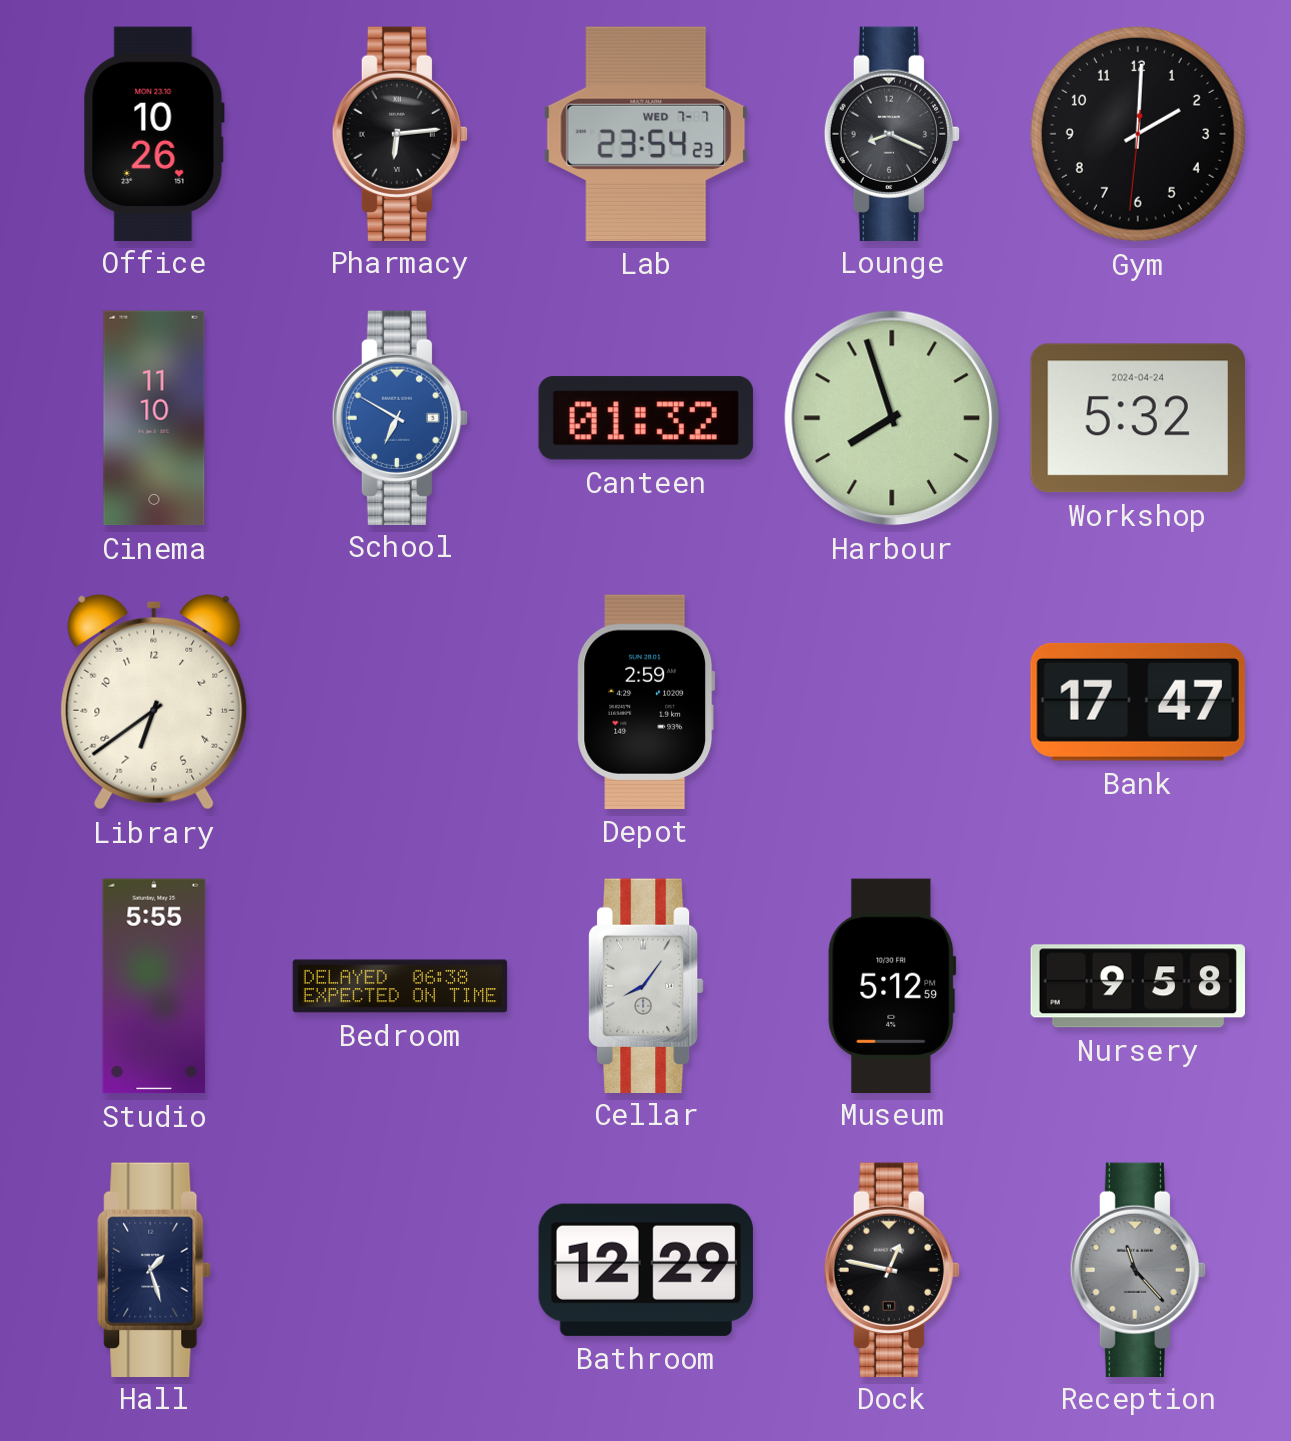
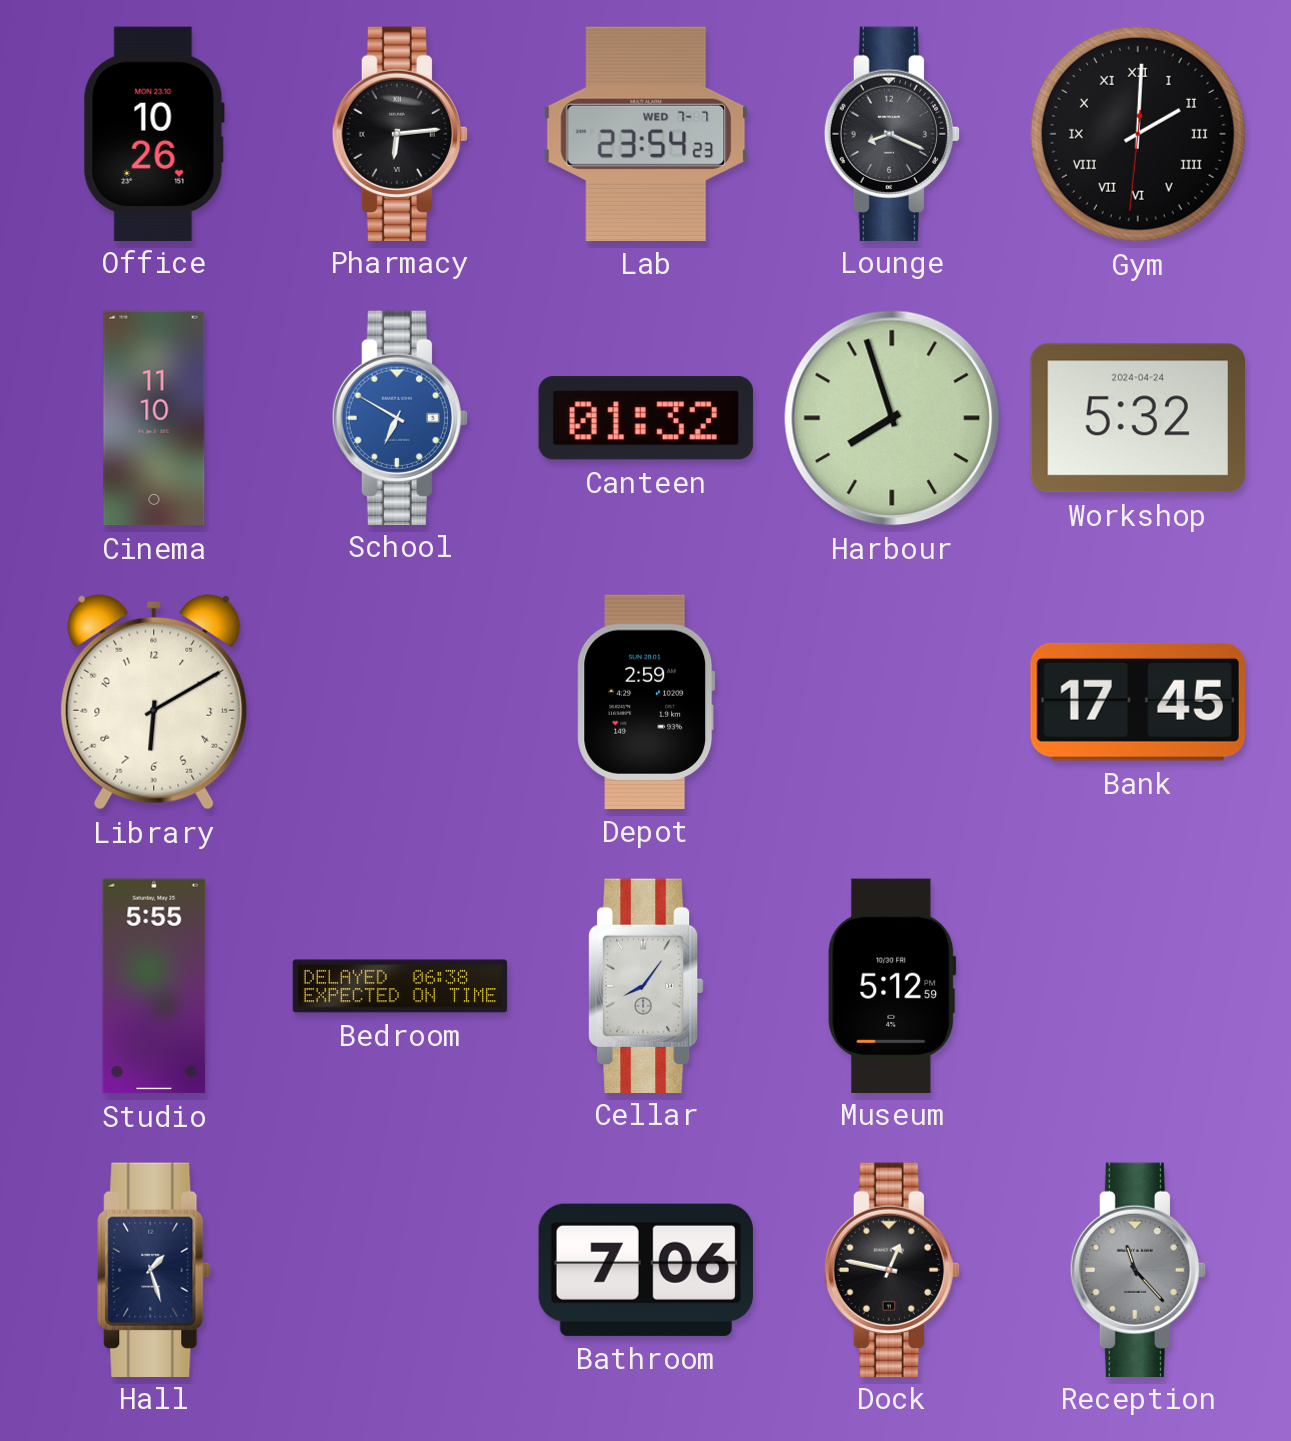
Gym numerals: Arabic -> Roman
Library: 6:39 -> 6:10
Bank: 17:47 -> 17:45
Nursery: 9:58 -> none
Bathroom: 12:29 -> 7:06
